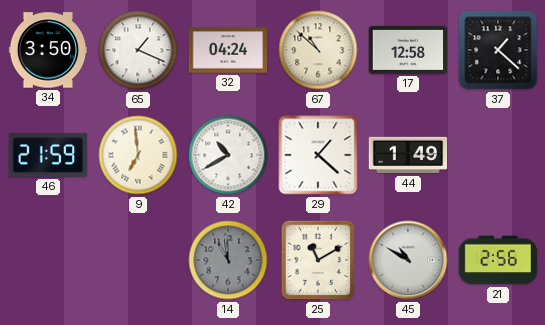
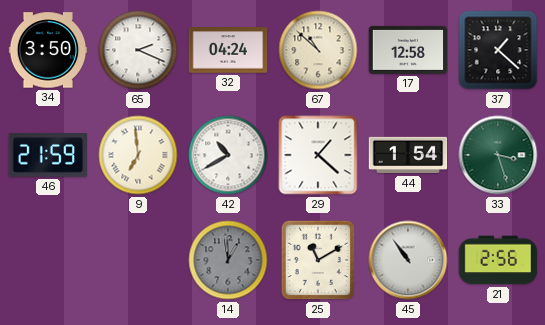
65: 1:19 -> 2:19
44: 1:49 -> 1:54
33: none -> 3:27
14: 10:59 -> 12:59
45: 10:50 -> 10:54
